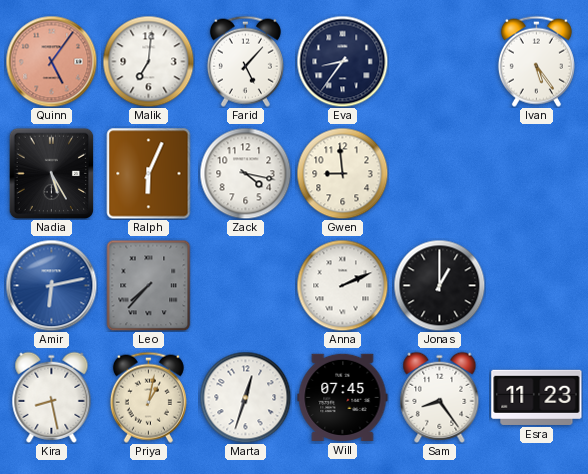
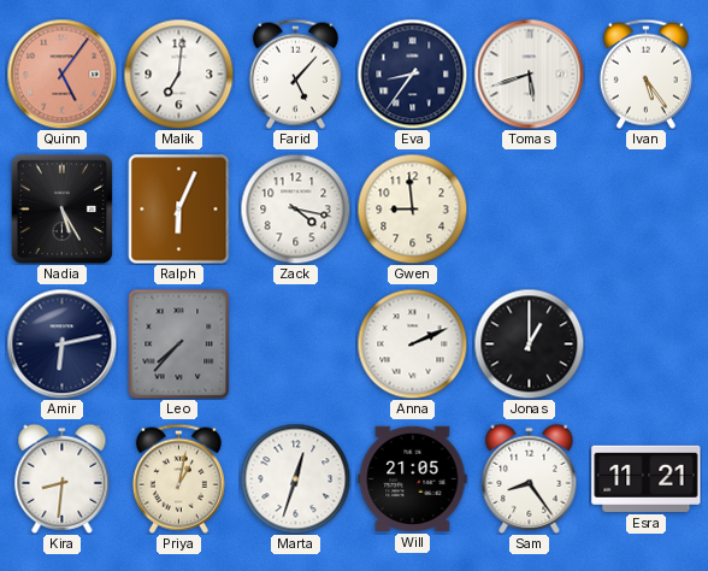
Tomas: none -> 5:42
Amir dial: blue -> navy
Kira: 8:28 -> 8:31
Will: 07:45 -> 21:05
Esra: 11:23 -> 11:21
